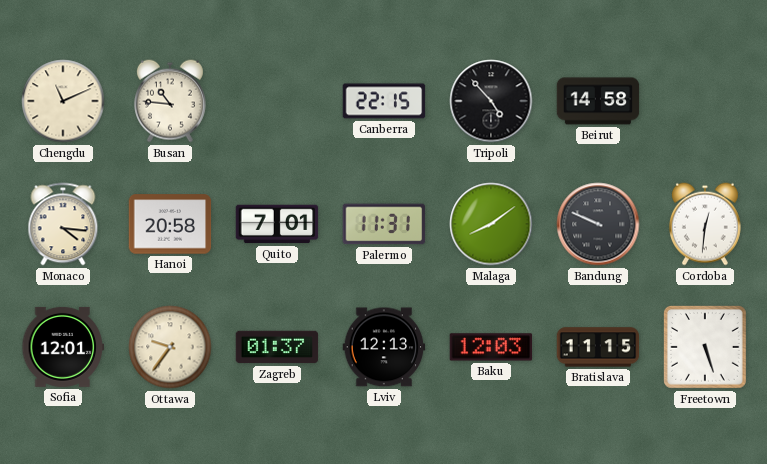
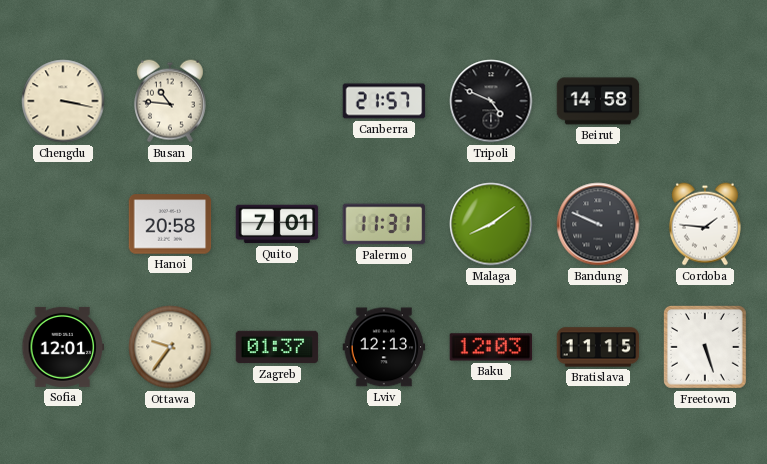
Chengdu: 11:11 -> 3:17
Canberra: 22:15 -> 21:57
Tripoli: 4:53 -> 4:49
Monaco: 4:16 -> none
Cordoba: 12:31 -> 1:46
